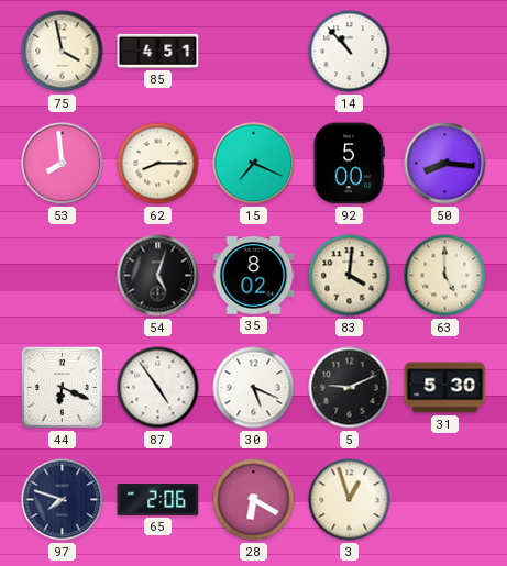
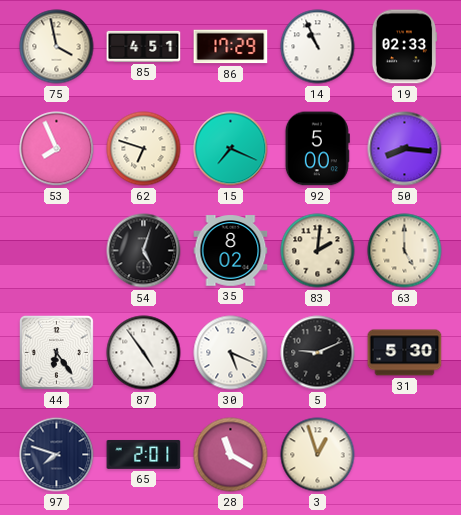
86: none -> 17:29
14: 10:53 -> 10:56
19: none -> 02:33
53: 7:59 -> 7:56
62: 8:15 -> 6:48
83: 4:01 -> 2:01
44: 6:19 -> 6:24
65: 2:06 -> 2:01
28: 6:20 -> 11:20
